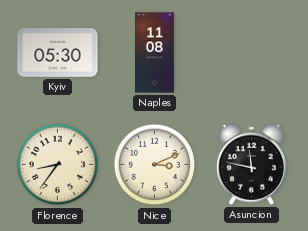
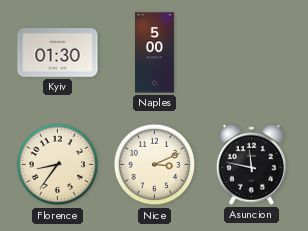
Kyiv: 05:30 -> 01:30
Naples: 11:08 -> 5:00
